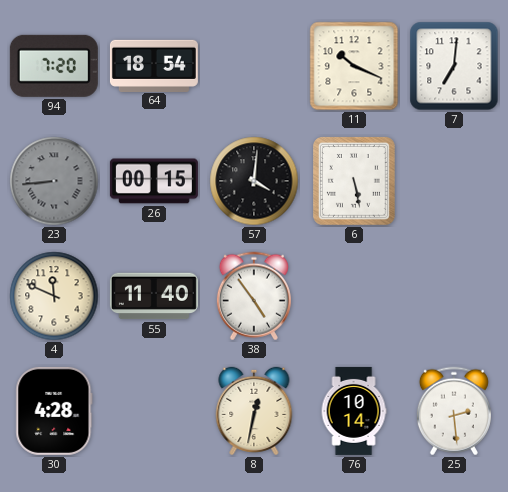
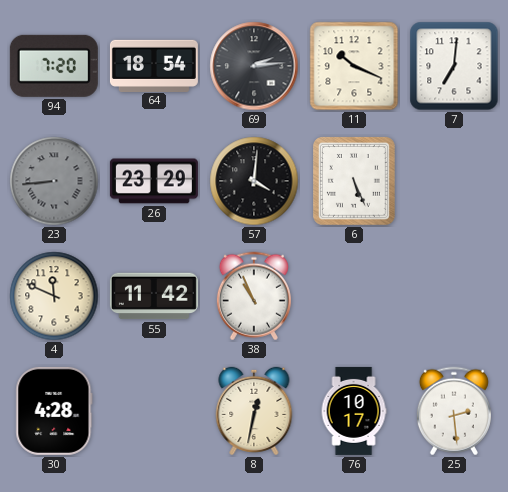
69: none -> 2:14
26: 00:15 -> 23:29
6: 5:28 -> 5:26
55: 11:40 -> 11:42
38: 4:54 -> 10:56
76: 10:14 -> 10:17
